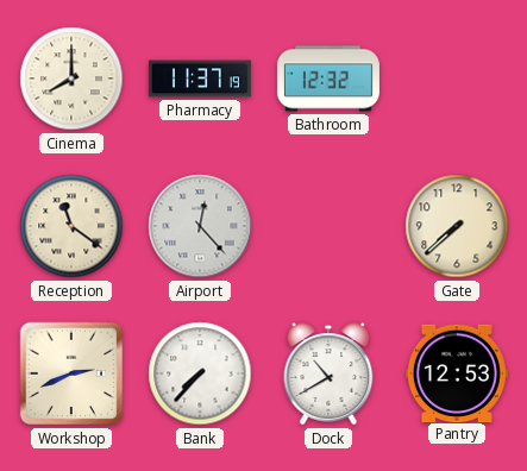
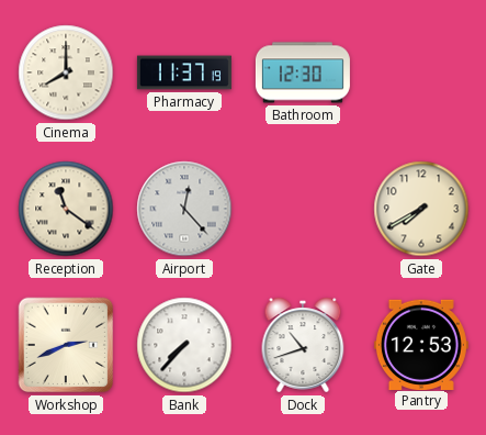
Bathroom: 12:32 -> 12:30
Gate: 7:38 -> 7:40
Dock: 10:40 -> 10:42
